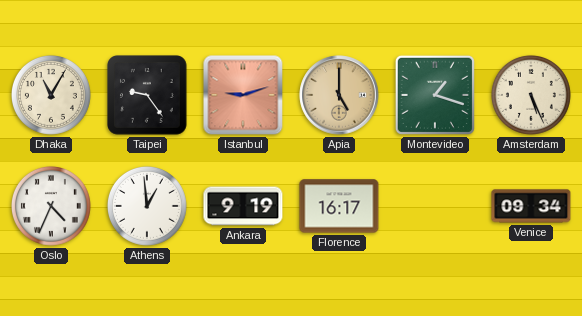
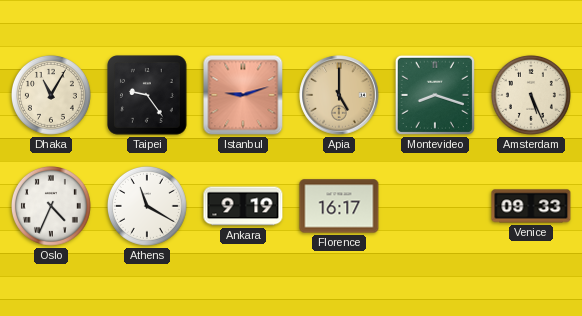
Montevideo: 1:18 -> 8:18
Athens: 12:59 -> 11:20
Venice: 09:34 -> 09:33
